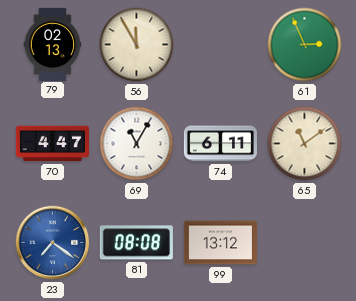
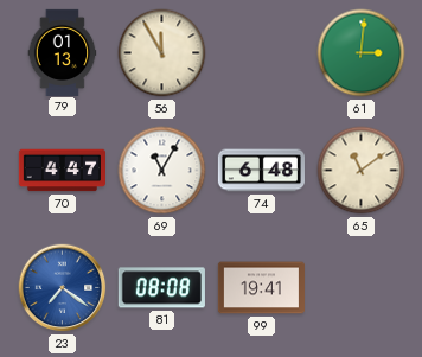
79: 02:13 -> 01:13
61: 2:56 -> 3:01
74: 6:11 -> 6:48
99: 13:12 -> 19:41
